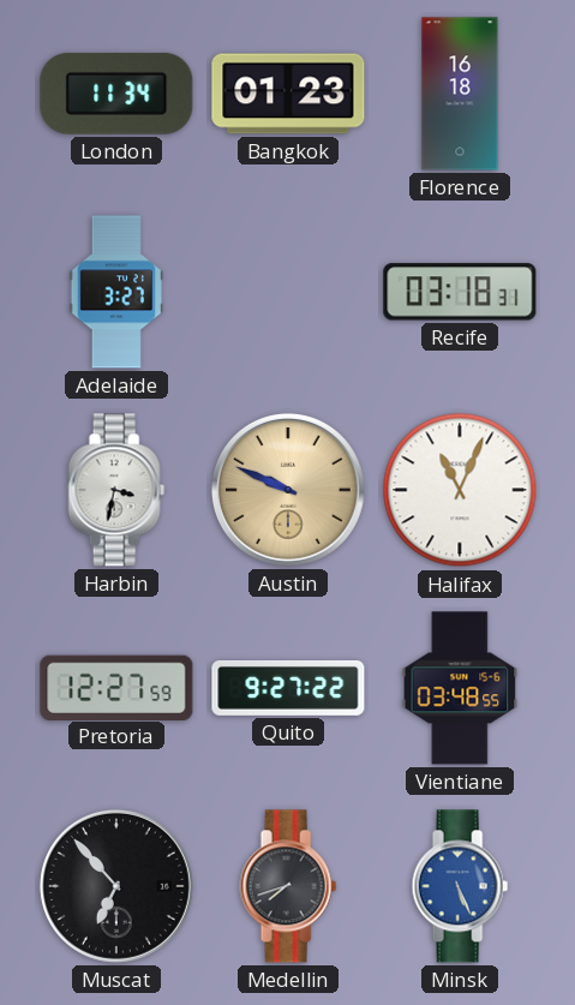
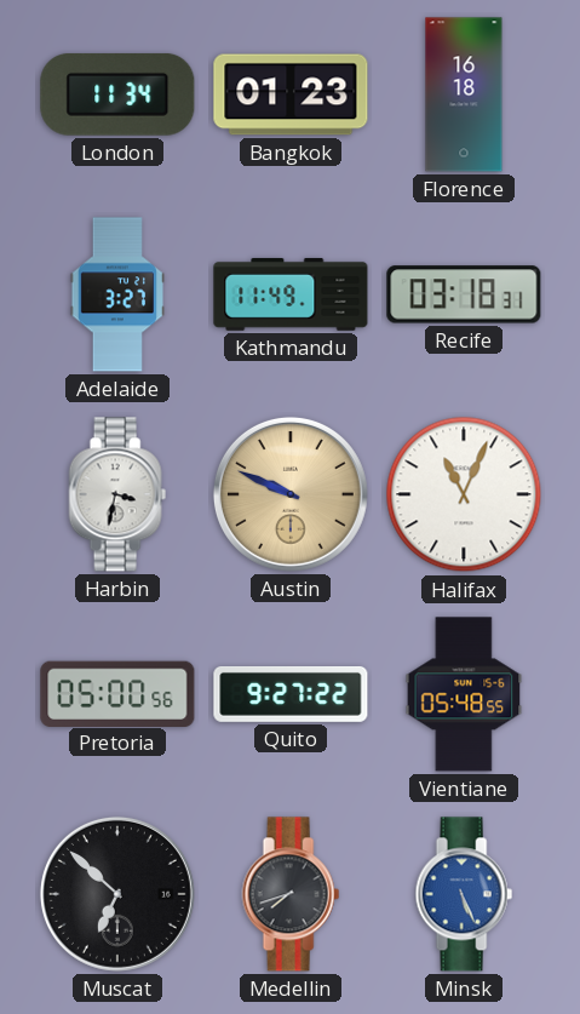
Kathmandu: none -> 11:49
Pretoria: 12:27 -> 05:00
Vientiane: 03:48 -> 05:48
Muscat: 6:53 -> 6:52
